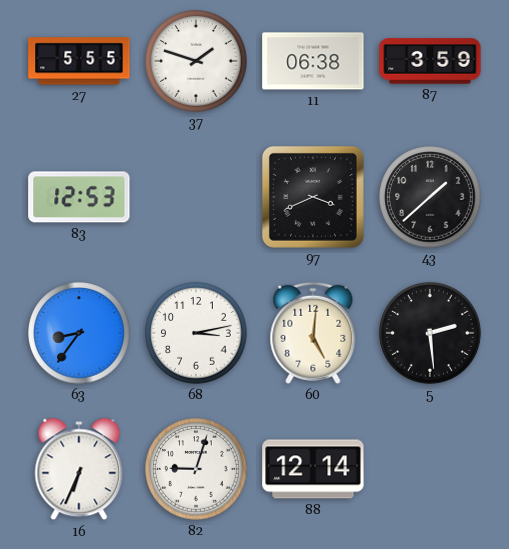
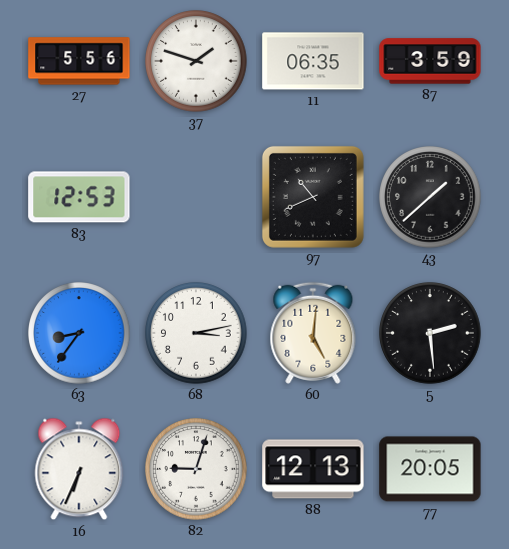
27: 5:55 -> 5:56
11: 06:38 -> 06:35
97: 3:41 -> 10:41
88: 12:14 -> 12:13
77: none -> 20:05
